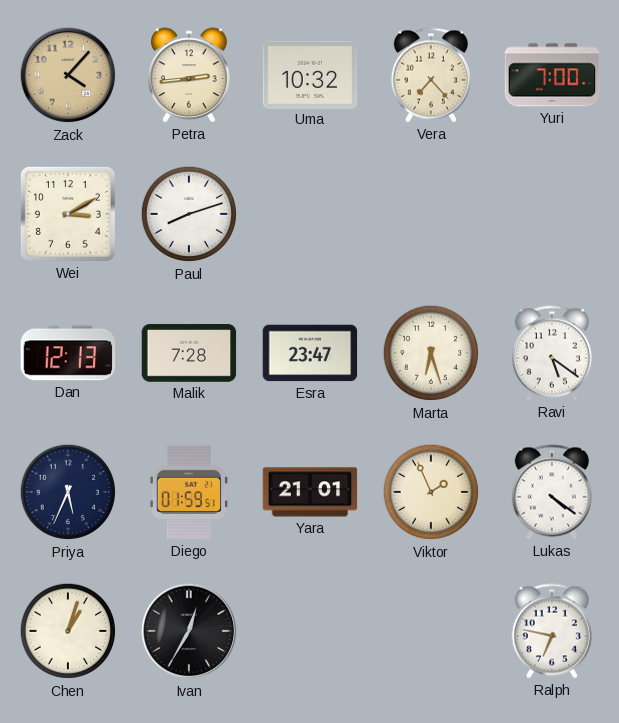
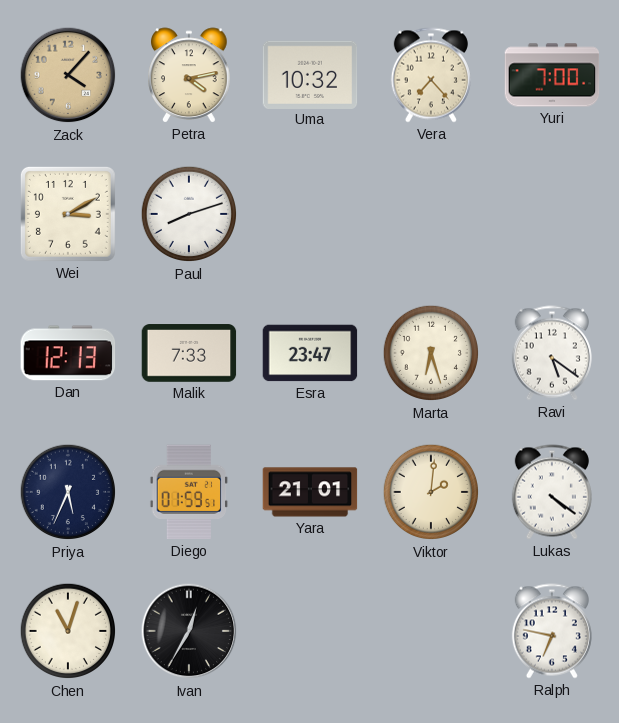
Petra: 2:44 -> 4:13
Malik: 7:28 -> 7:33
Viktor: 1:56 -> 2:01
Chen: 1:03 -> 11:03
